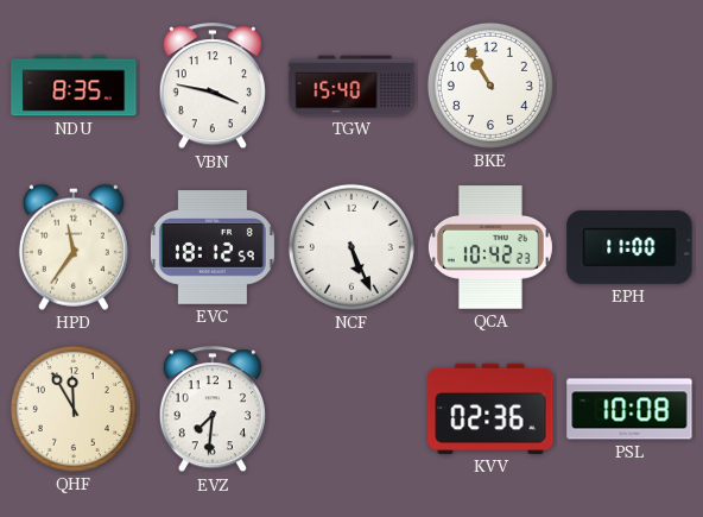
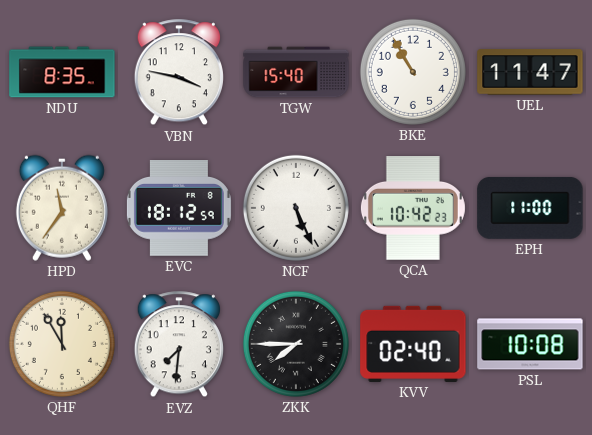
UEL: none -> 11:47
ZKK: none -> 7:45
KVV: 02:36 -> 02:40
